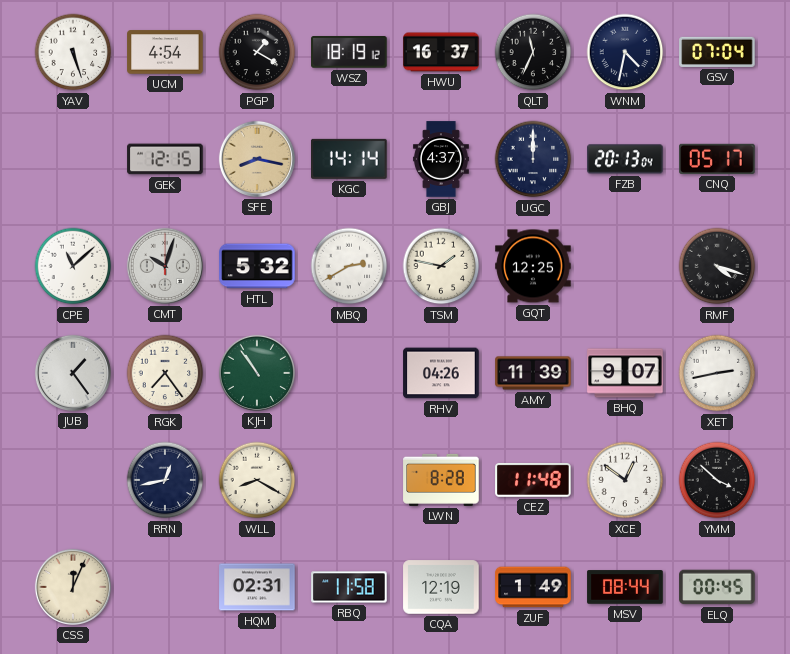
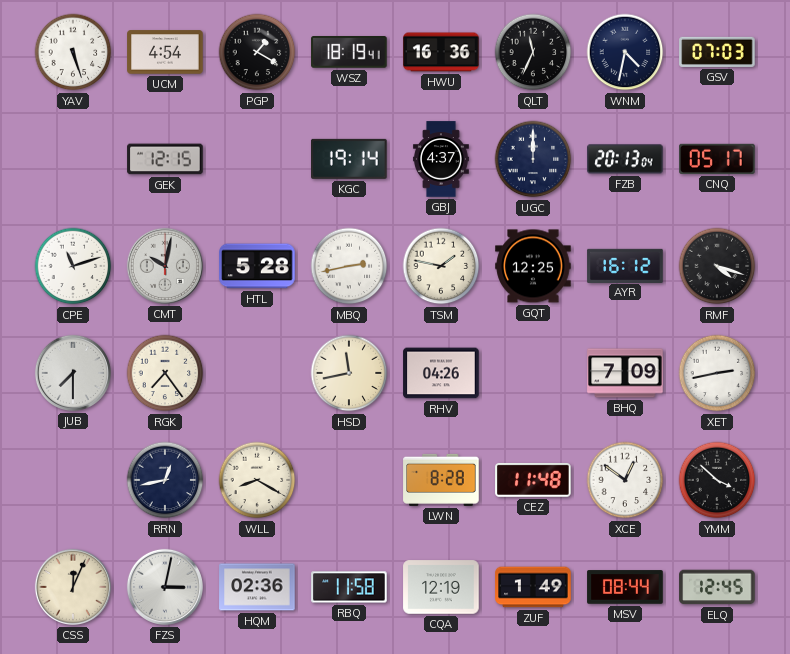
WSZ: 18:19:12 -> 18:19:41
HWU: 16:37 -> 16:36
GSV: 07:04 -> 07:03
SFE: 8:17 -> none
KGC: 14:14 -> 19:14
CPE: 11:08 -> 11:12
CMT: 10:03 -> 10:02
HTL: 5:32 -> 5:28
MBQ: 2:40 -> 2:43
AYR: none -> 16:12
JUB: 1:24 -> 7:30
KJH: 10:54 -> none
HSD: none -> 11:43
AMY: 11:39 -> none
BHQ: 9:07 -> 7:09
FZS: none -> 3:02
HQM: 02:31 -> 02:36
ELQ: 00:45 -> 12:45
